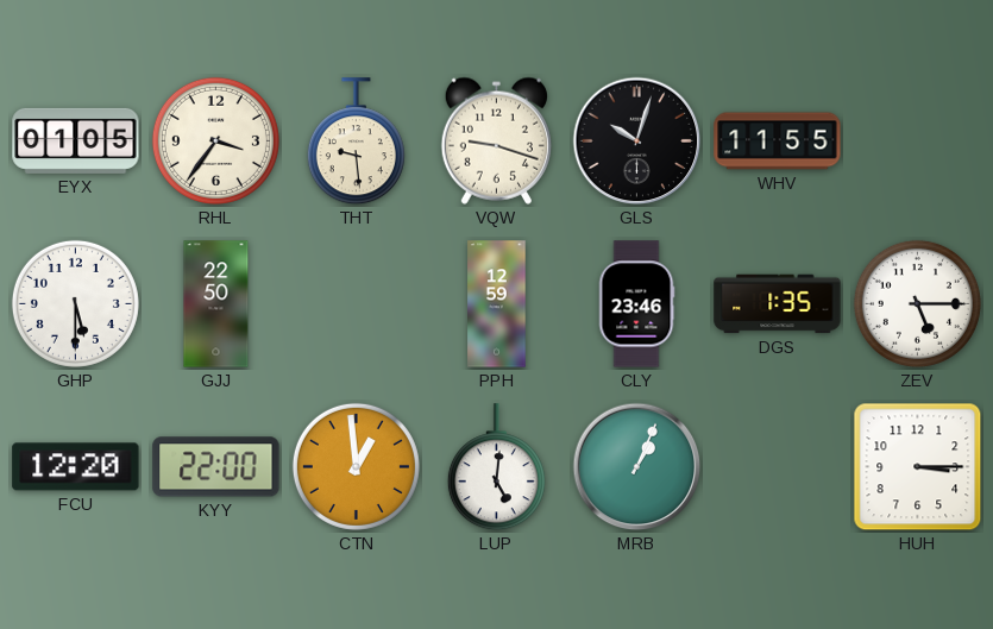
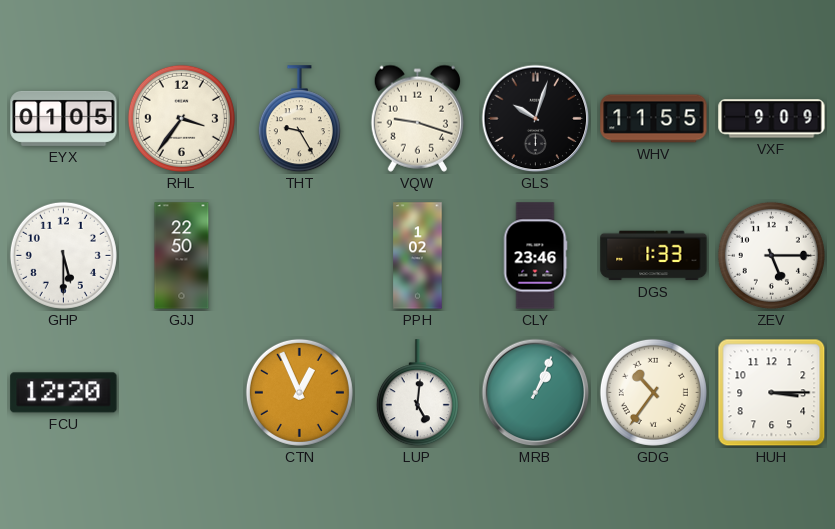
THT: 9:29 -> 9:25
VXF: none -> 9:09
PPH: 12:59 -> 1:02
DGS: 1:35 -> 1:33
KYY: 22:00 -> none
CTN: 12:59 -> 12:56
GDG: none -> 10:36
